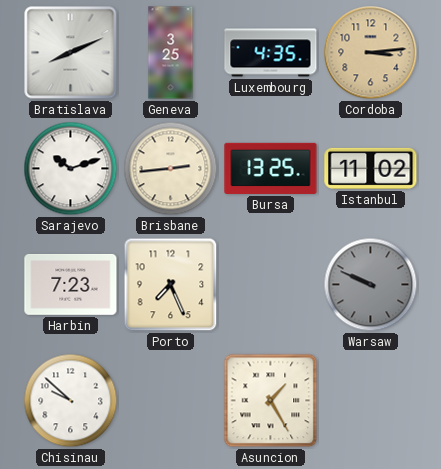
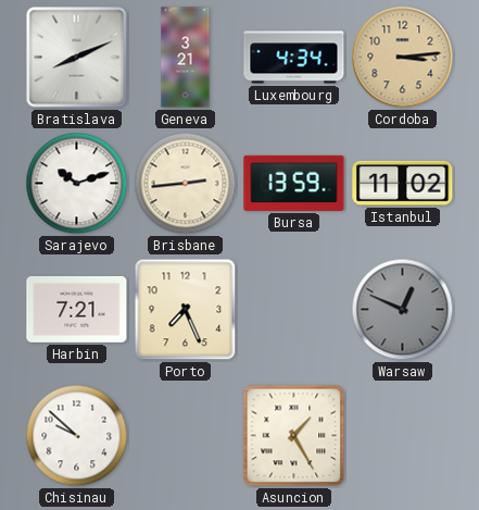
Geneva: 3:25 -> 3:21
Luxembourg: 4:35 -> 4:34
Bursa: 13:25 -> 13:59
Harbin: 7:23 -> 7:21
Warsaw: 9:49 -> 12:49
